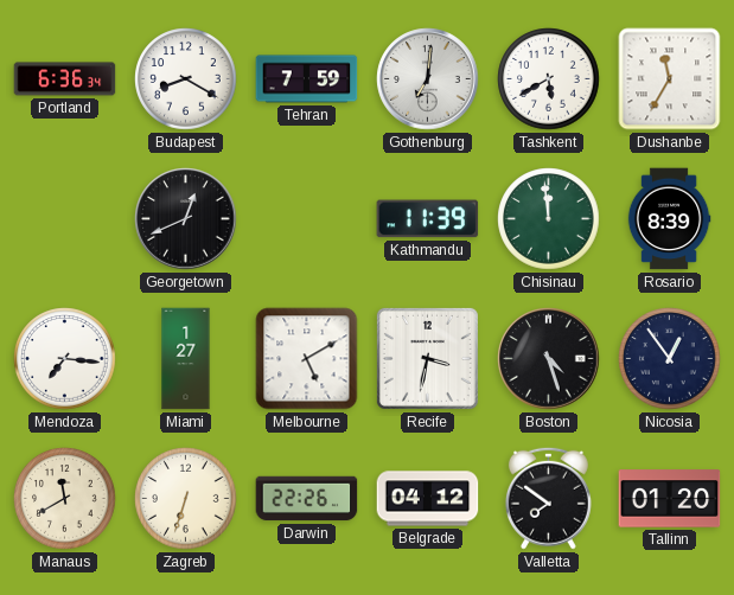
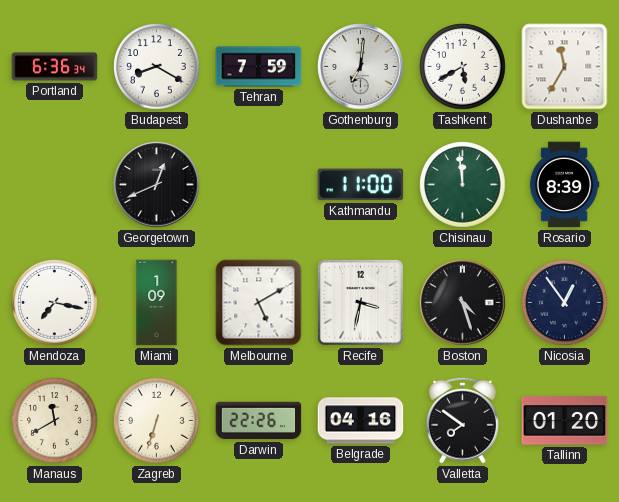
Kathmandu: 11:39 -> 11:00
Mendoza: 7:16 -> 7:17
Miami: 1:27 -> 1:09
Belgrade: 04:12 -> 04:16
